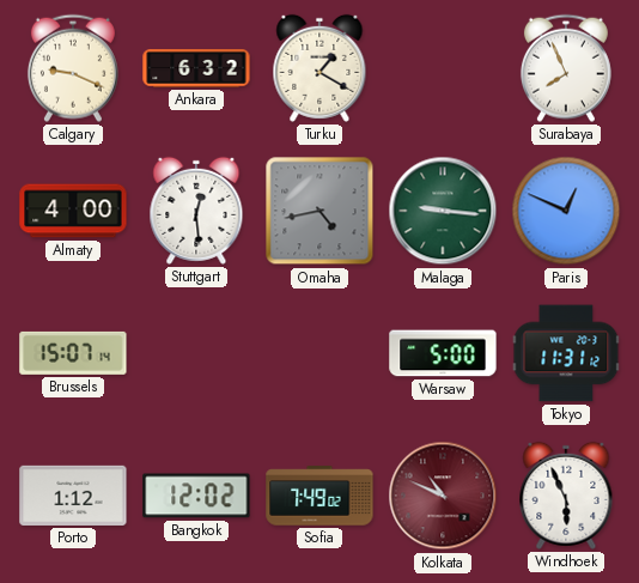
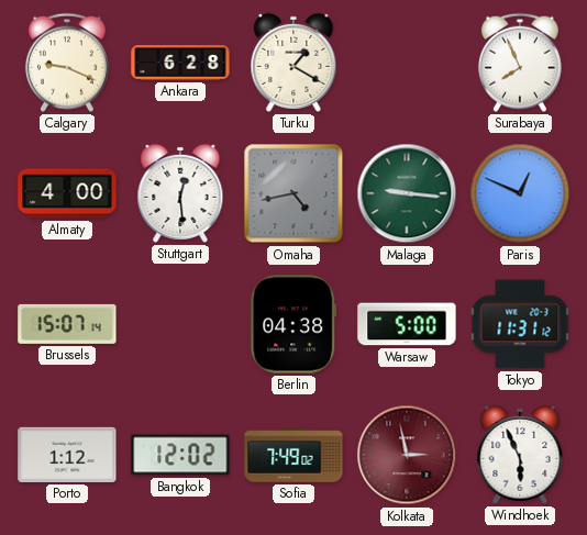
Ankara: 6:32 -> 6:28
Berlin: none -> 04:38
Kolkata: 10:49 -> 2:58
